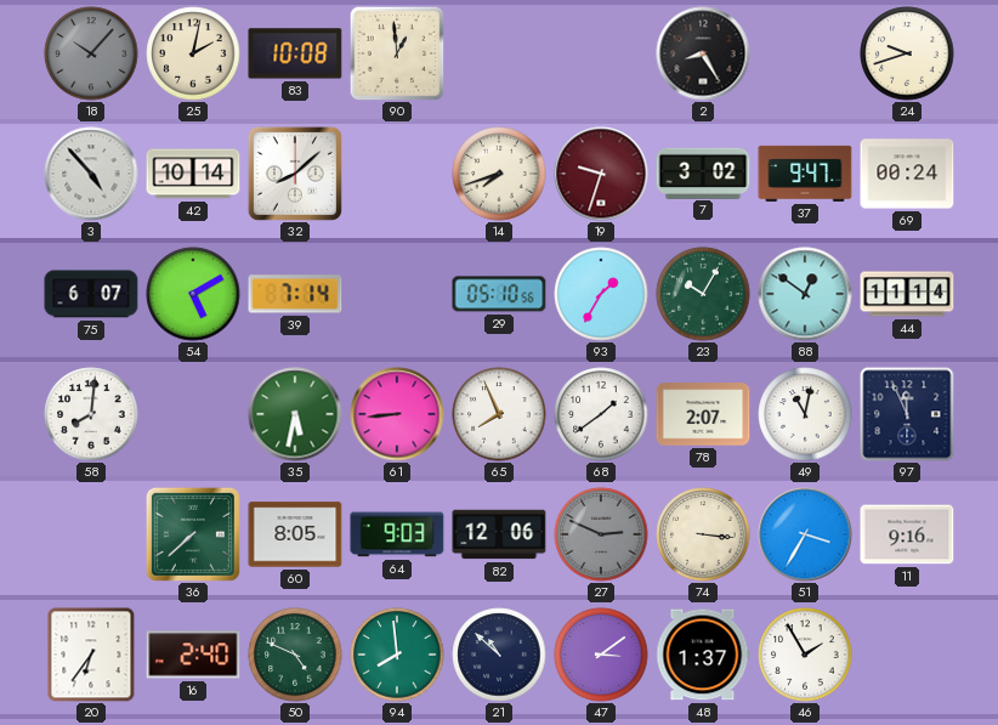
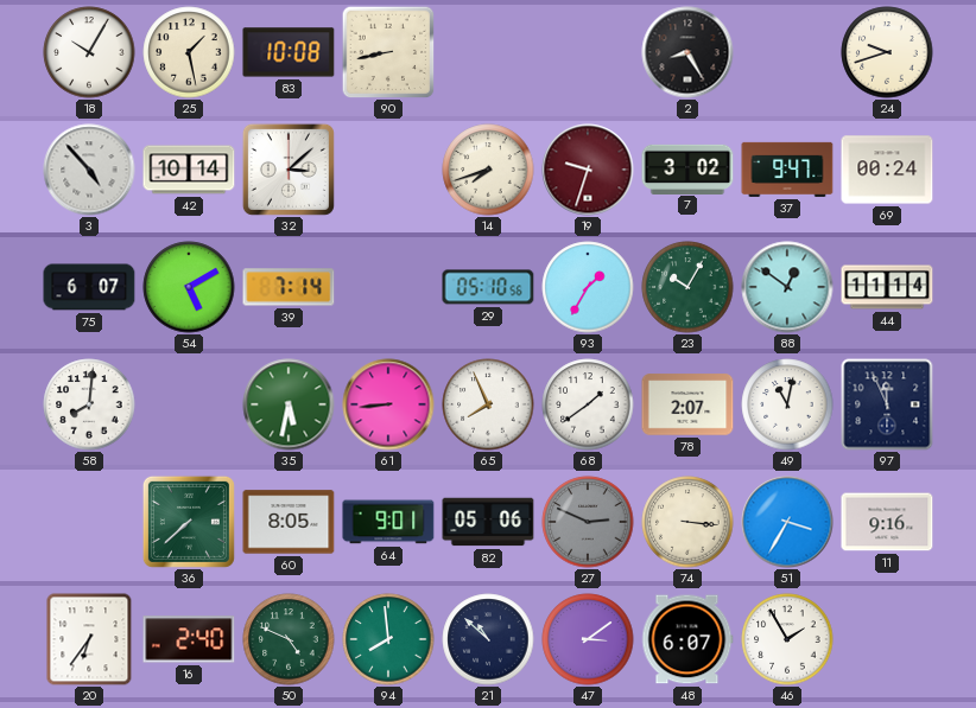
18: 10:07 -> 10:05
18 dial: grey -> white
25: 2:02 -> 1:28
90: 12:59 -> 8:43
32: 8:08 -> 3:08
64: 9:03 -> 9:01
82: 12:06 -> 05:06
48: 1:37 -> 6:07
